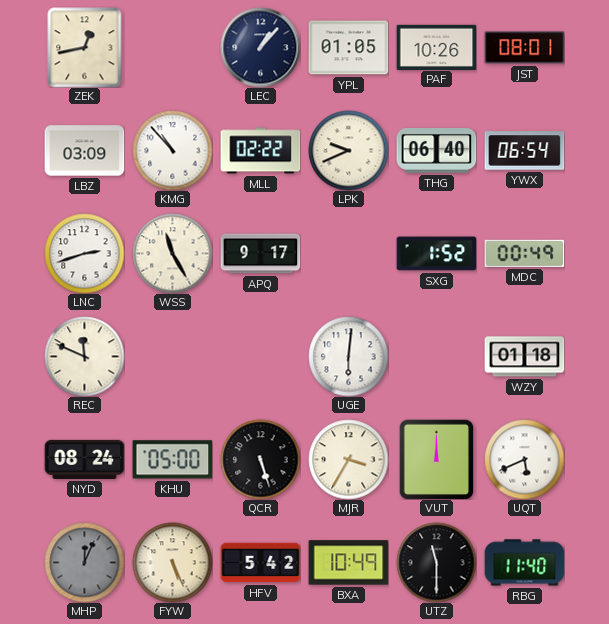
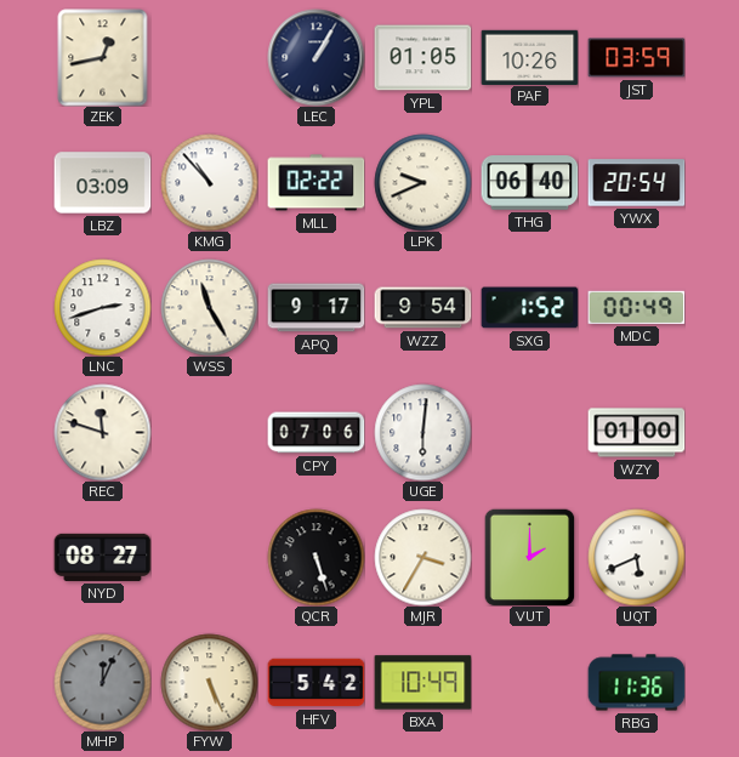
LEC: 1:07 -> 1:05
JST: 08:01 -> 03:59
YWX: 06:54 -> 20:54
WZZ: none -> 9:54
REC: 11:49 -> 11:48
CPY: none -> 07:06
WZY: 01:18 -> 01:00
NYD: 08:24 -> 08:27
KHU: 05:00 -> none
VUT: 12:00 -> 2:00
UTZ: 11:30 -> none
RBG: 11:40 -> 11:36
